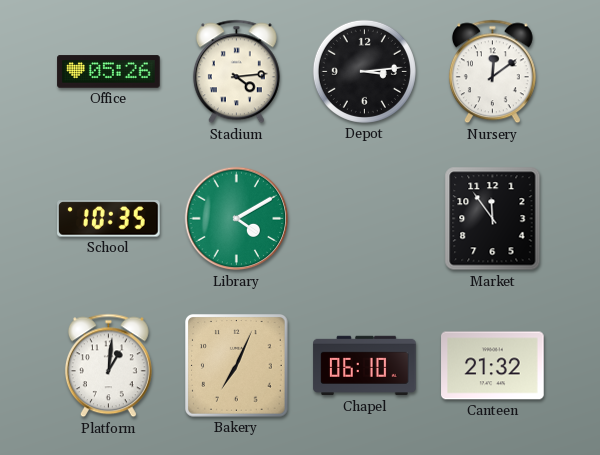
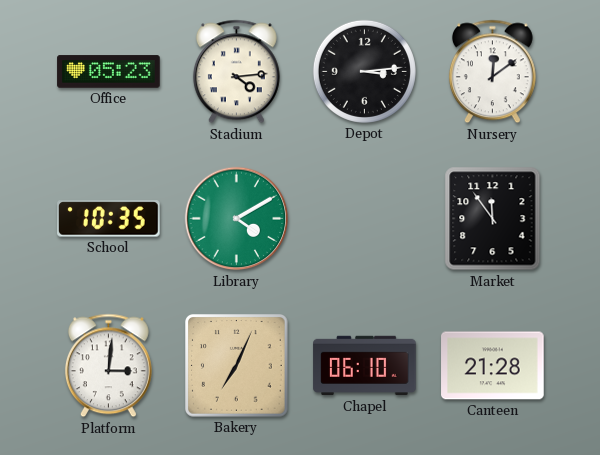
Office: 05:26 -> 05:23
Platform: 1:01 -> 3:01
Canteen: 21:32 -> 21:28
